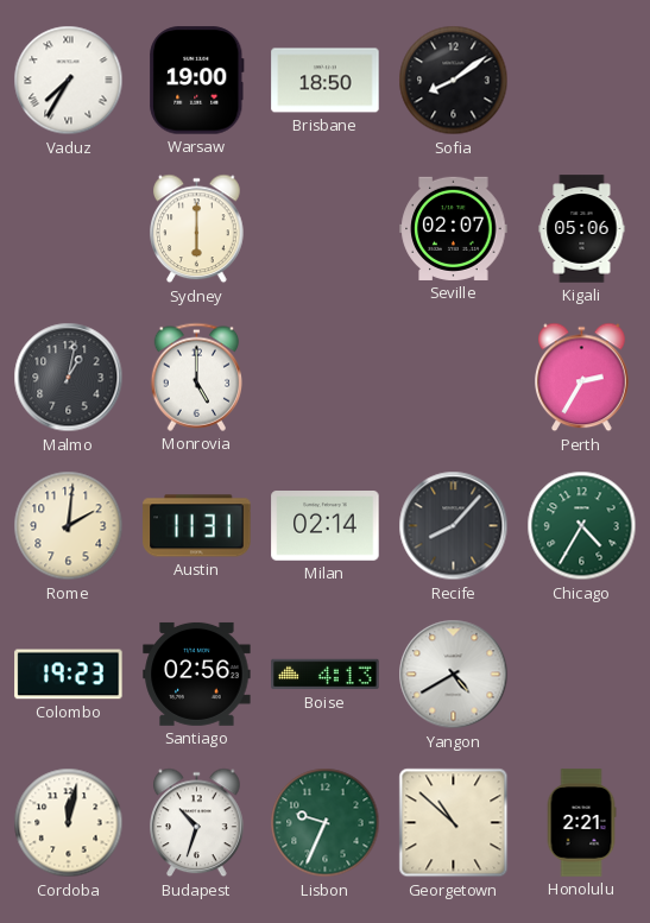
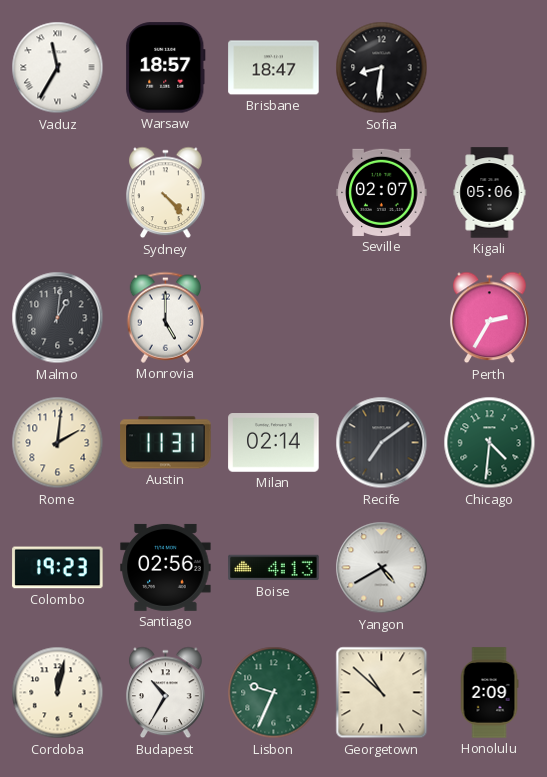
Vaduz: 7:35 -> 11:35
Warsaw: 19:00 -> 18:57
Brisbane: 18:50 -> 18:47
Sofia: 8:09 -> 8:31
Sydney: 6:00 -> 4:23
Malmo: 1:02 -> 1:01
Recife: 8:07 -> 7:09
Chicago: 4:35 -> 4:31
Budapest: 10:33 -> 10:35
Honolulu: 2:21 -> 2:09
